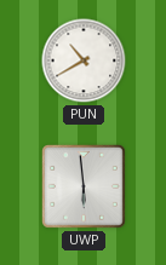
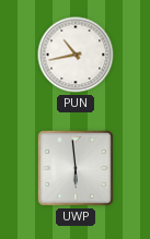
PUN: 10:40 -> 10:43
